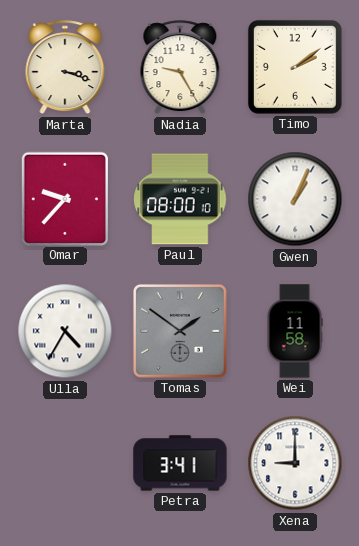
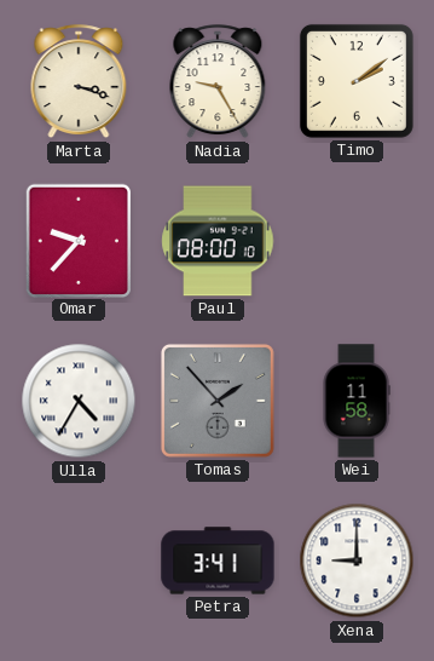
Gwen: 1:04 -> none
Tomas: 1:51 -> 1:53
